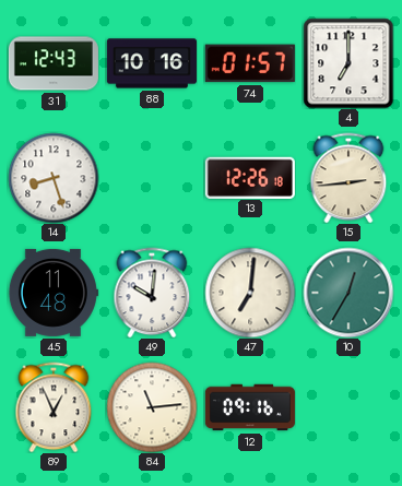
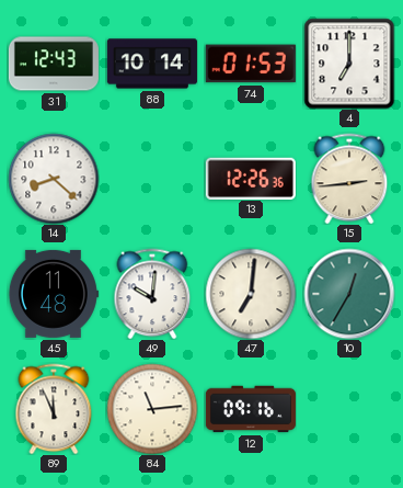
88: 10:16 -> 10:14
74: 01:57 -> 01:53
14: 8:27 -> 8:22
13: 12:26:18 -> 12:26:36
89: 12:56 -> 11:56
